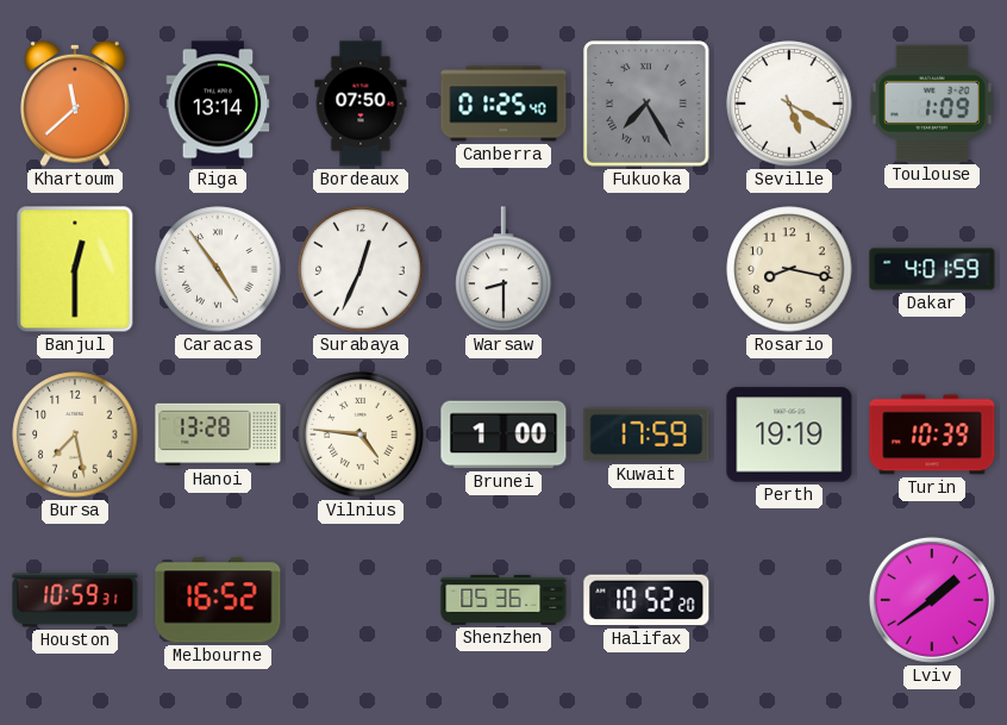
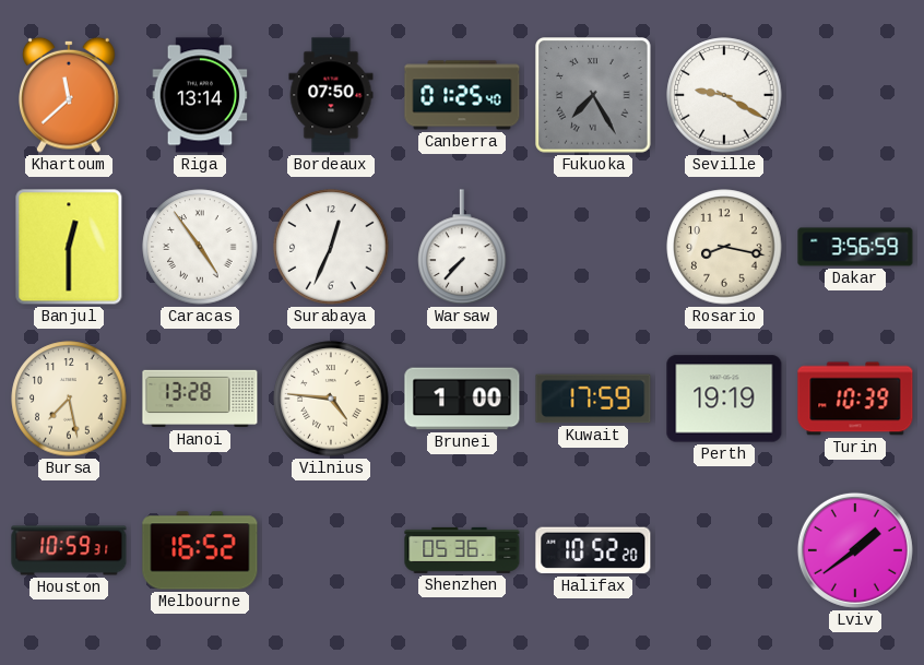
Seville: 5:20 -> 9:20
Toulouse: 1:09 -> none
Warsaw: 8:30 -> 7:37
Dakar: 4:01 -> 3:56
